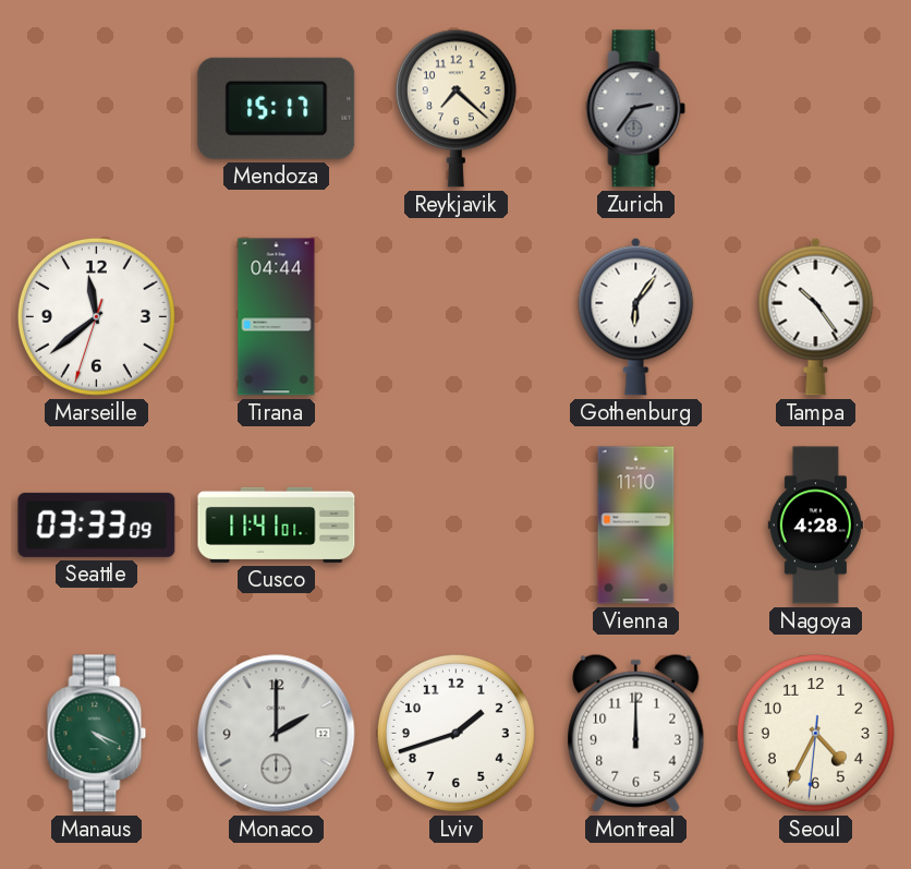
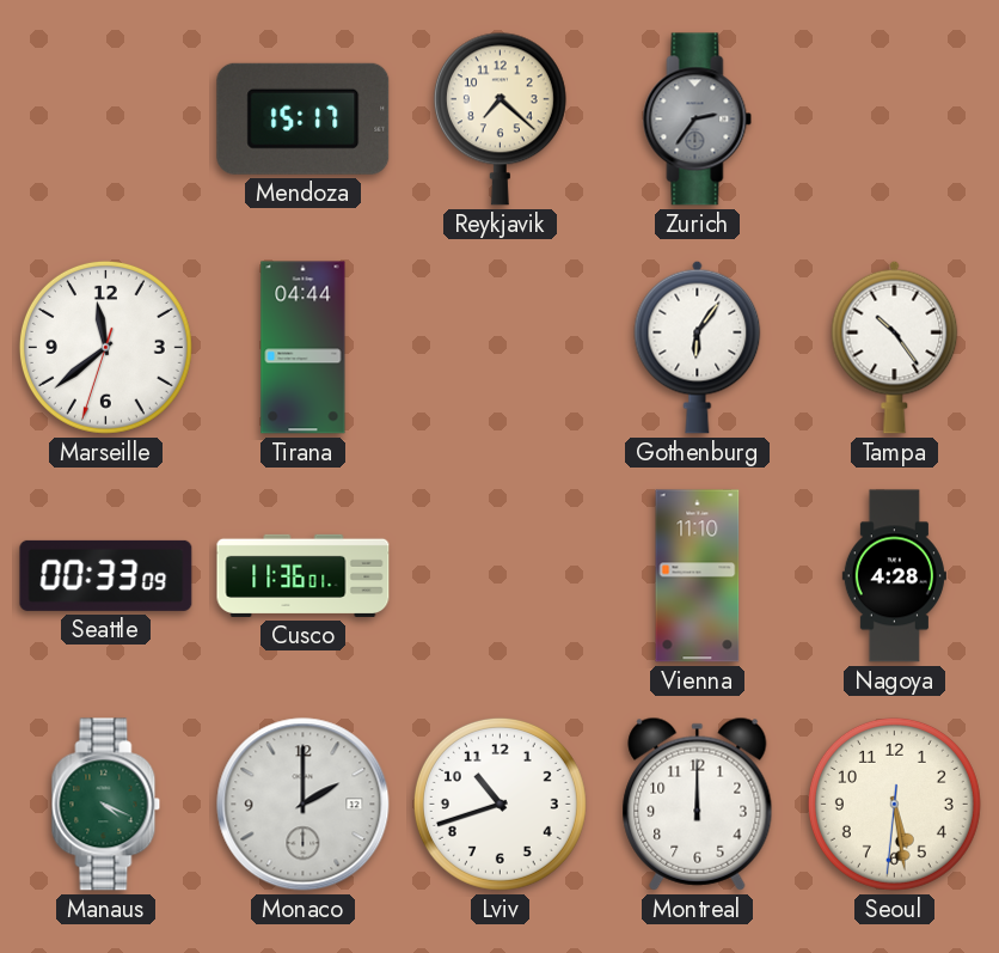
Seattle: 03:33 -> 00:33
Cusco: 11:41 -> 11:36
Lviv: 1:42 -> 10:42
Seoul: 4:34 -> 5:28
